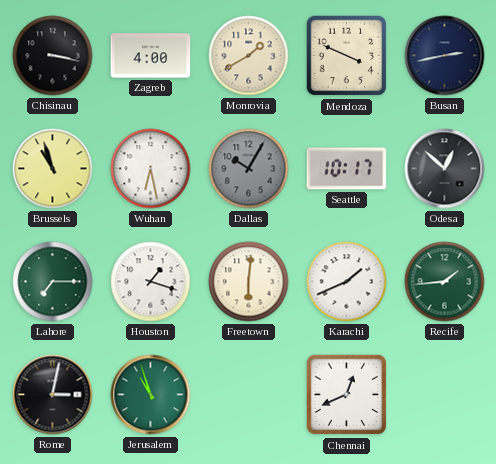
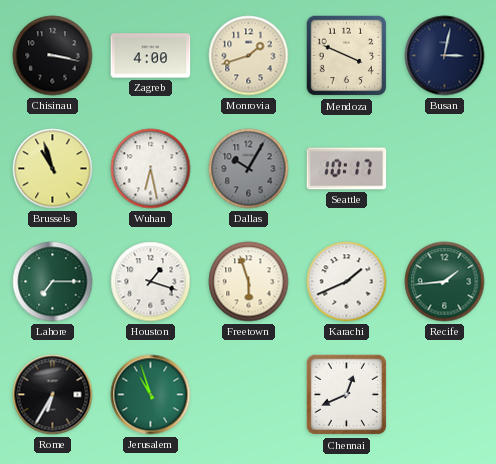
Monrovia: 1:40 -> 1:42
Busan: 2:43 -> 3:02
Odesa: 12:52 -> none
Freetown: 6:01 -> 5:57
Rome: 3:02 -> 6:35
